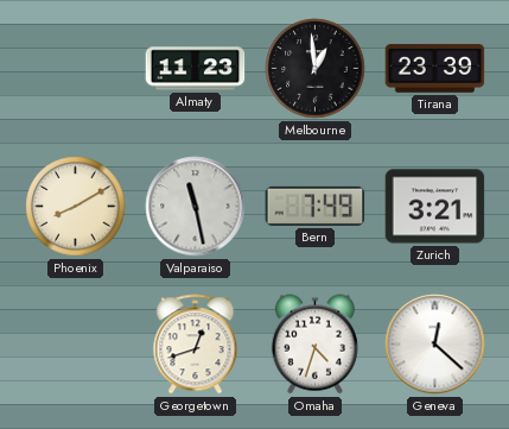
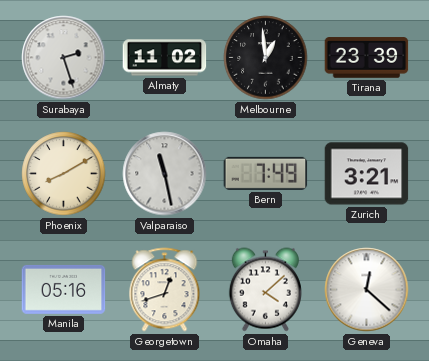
Surabaya: none -> 2:27
Almaty: 11:23 -> 11:02
Manila: none -> 05:16
Omaha: 4:33 -> 4:08
